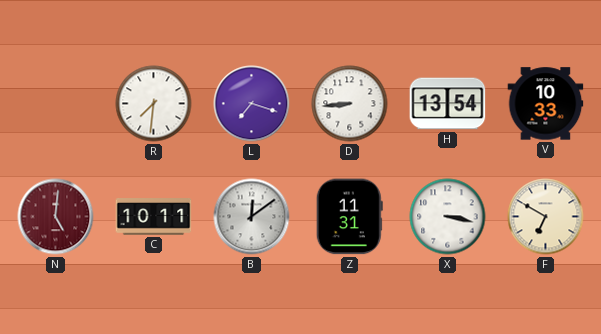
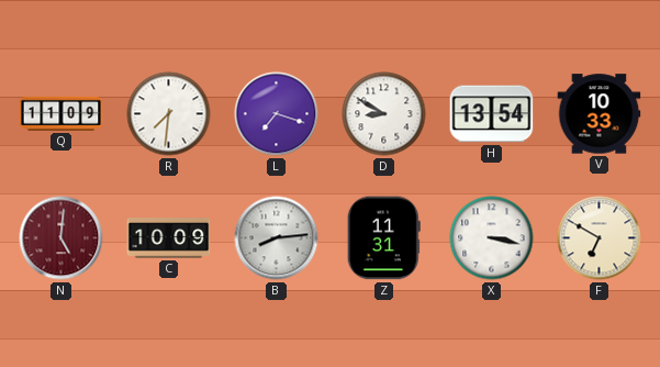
Q: none -> 11:09
D: 8:44 -> 8:50
C: 10:11 -> 10:09
B: 12:09 -> 8:14
